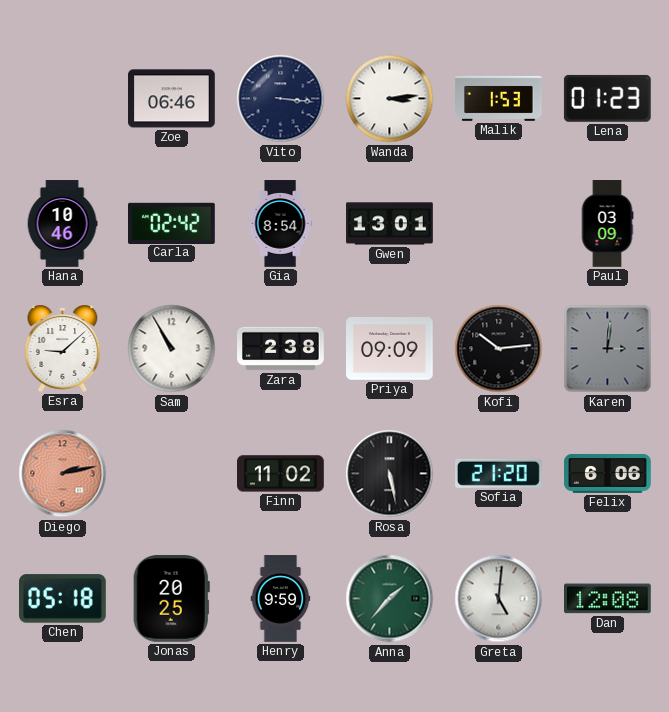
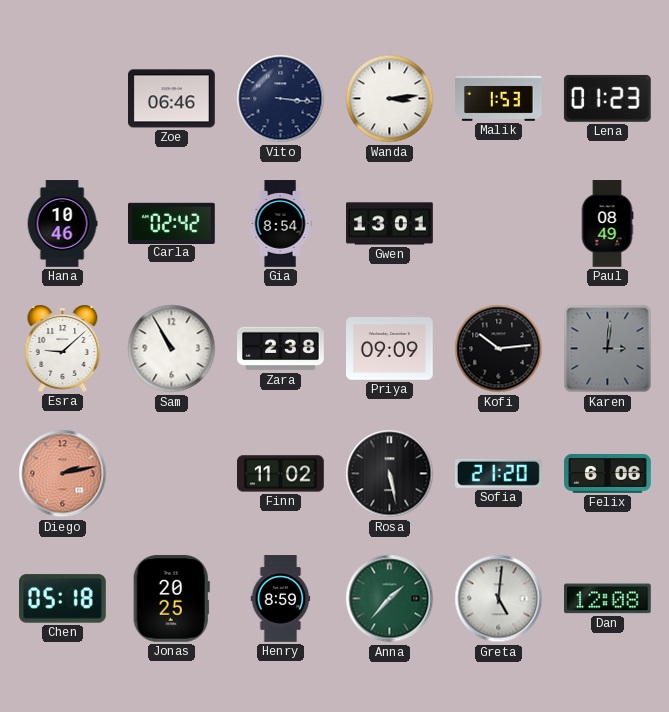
Paul: 03:09 -> 08:49
Henry: 9:59 -> 8:59
